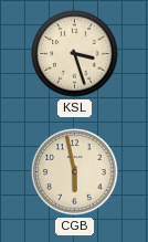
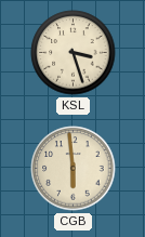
CGB: 5:58 -> 5:59
